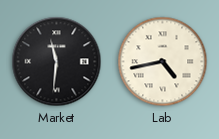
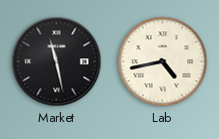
Market: 11:31 -> 11:28
